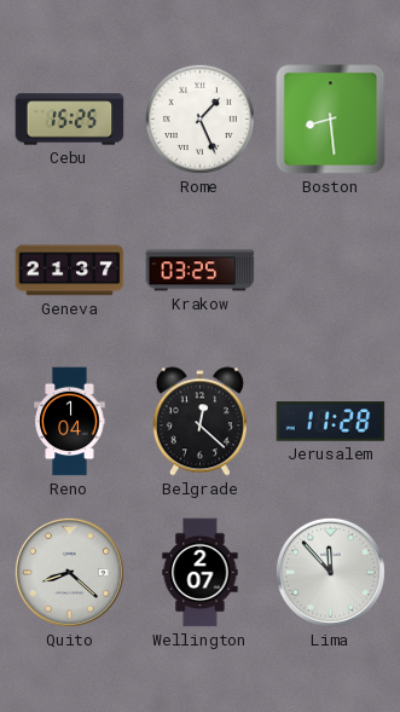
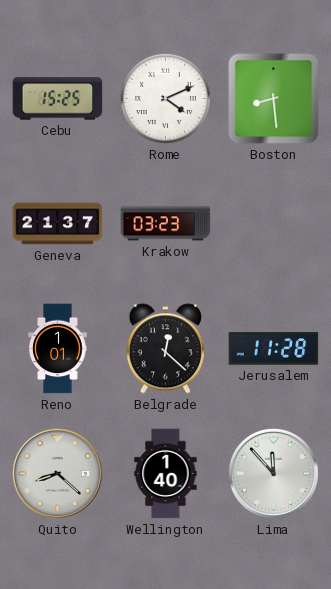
Rome: 1:26 -> 4:11
Krakow: 03:25 -> 03:23
Reno: 1:04 -> 1:01
Wellington: 2:07 -> 1:40
